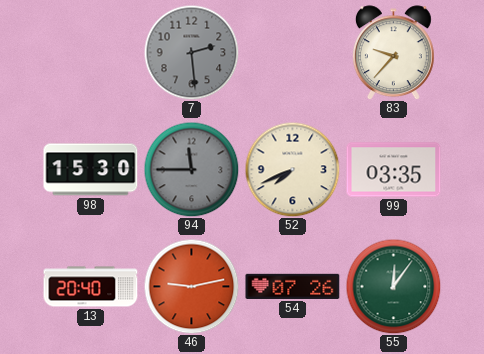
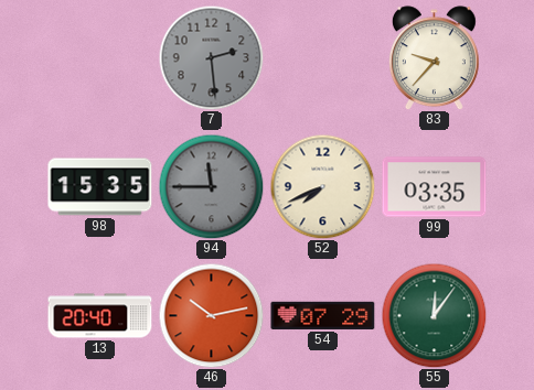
98: 15:30 -> 15:35
46: 9:13 -> 10:13
54: 07:26 -> 07:29
